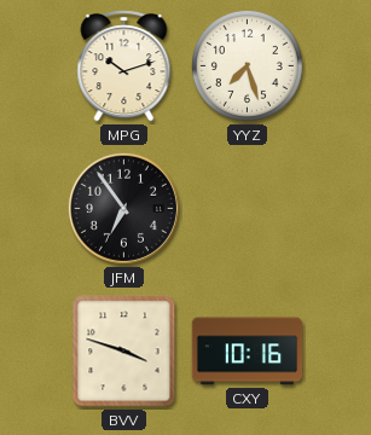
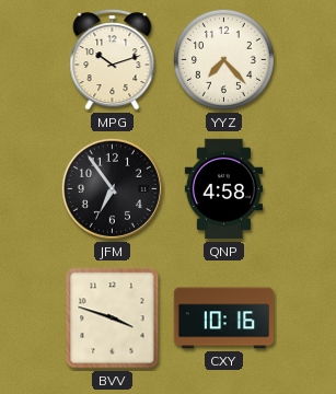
YYZ: 7:27 -> 7:23
QNP: none -> 4:58
